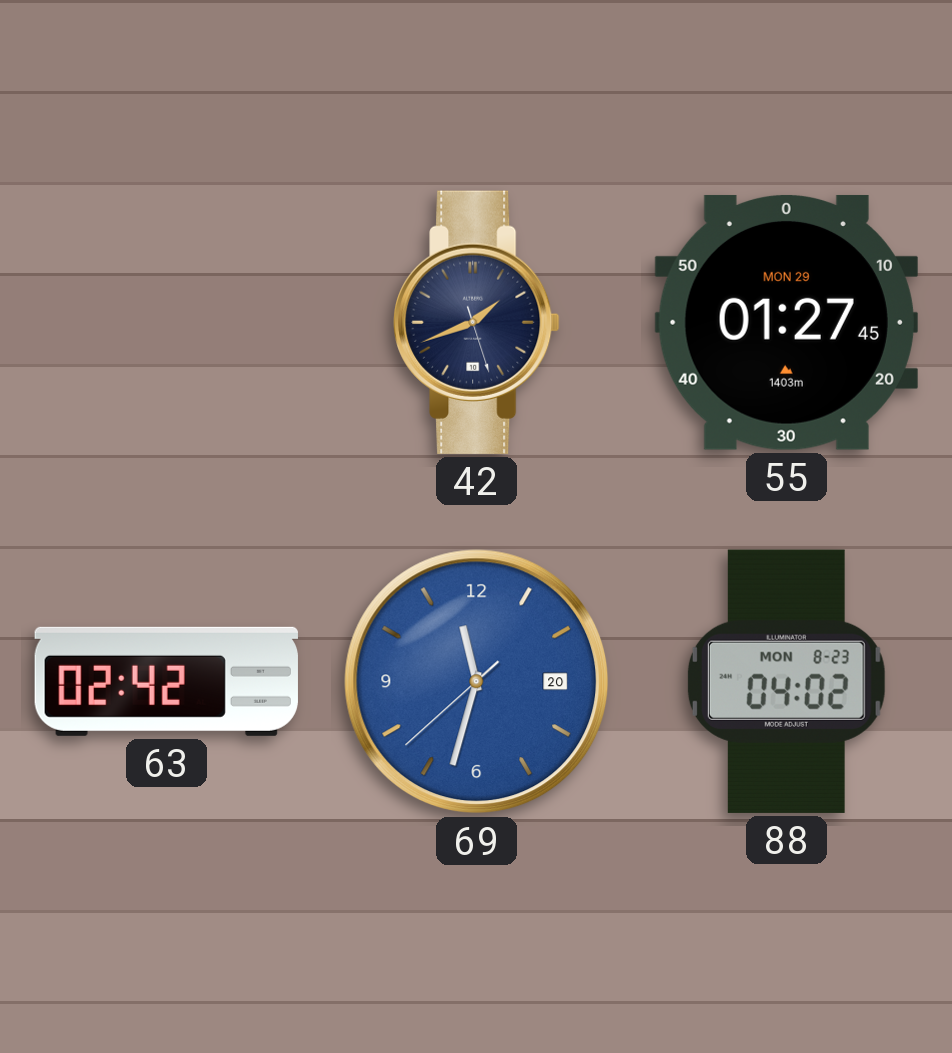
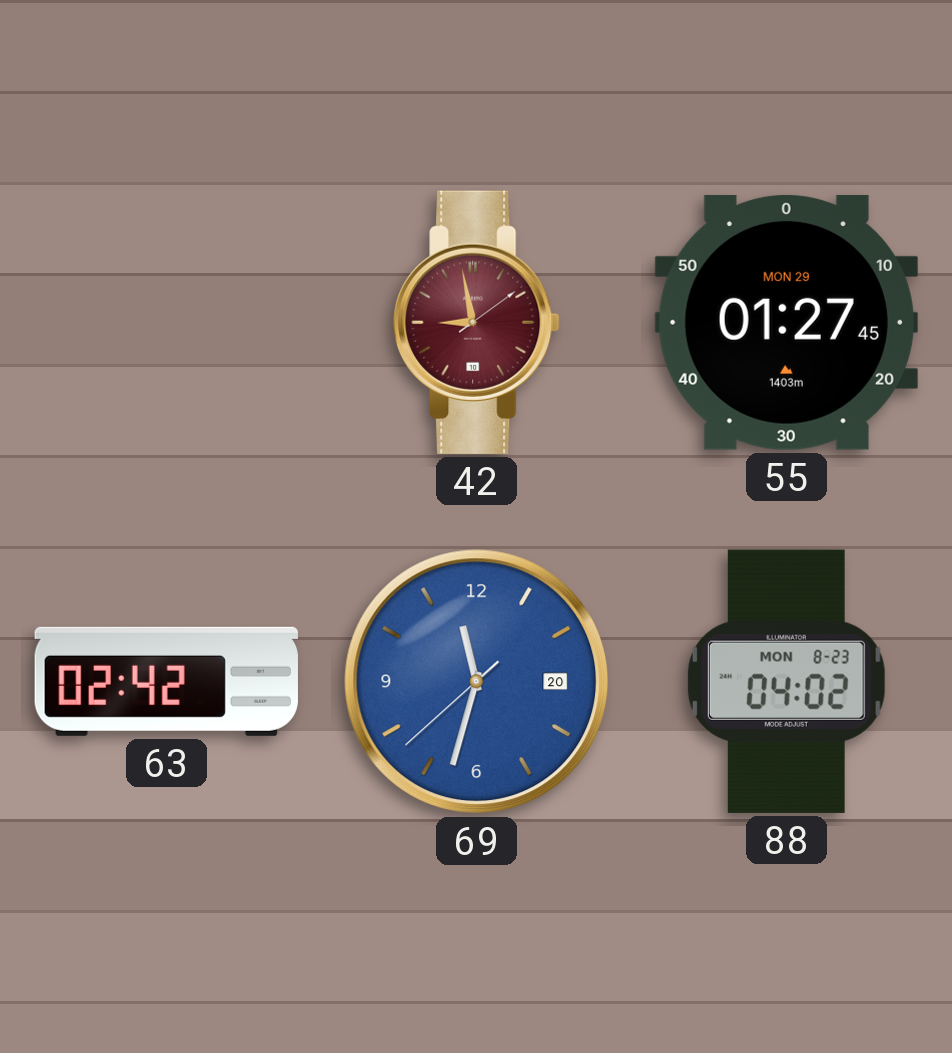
42: 1:41 -> 8:58
42 dial: navy -> burgundy
